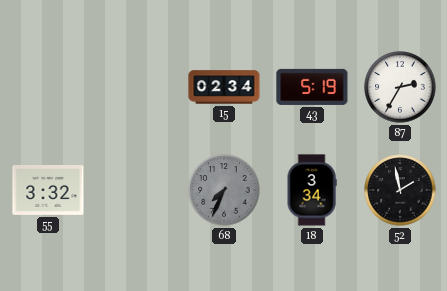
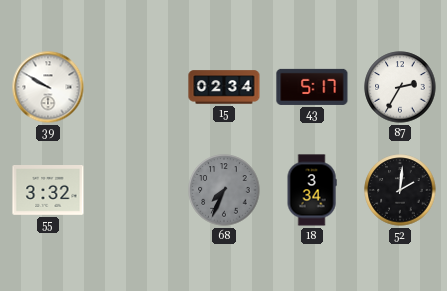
39: none -> 9:50
43: 5:19 -> 5:17
52: 1:58 -> 2:01
